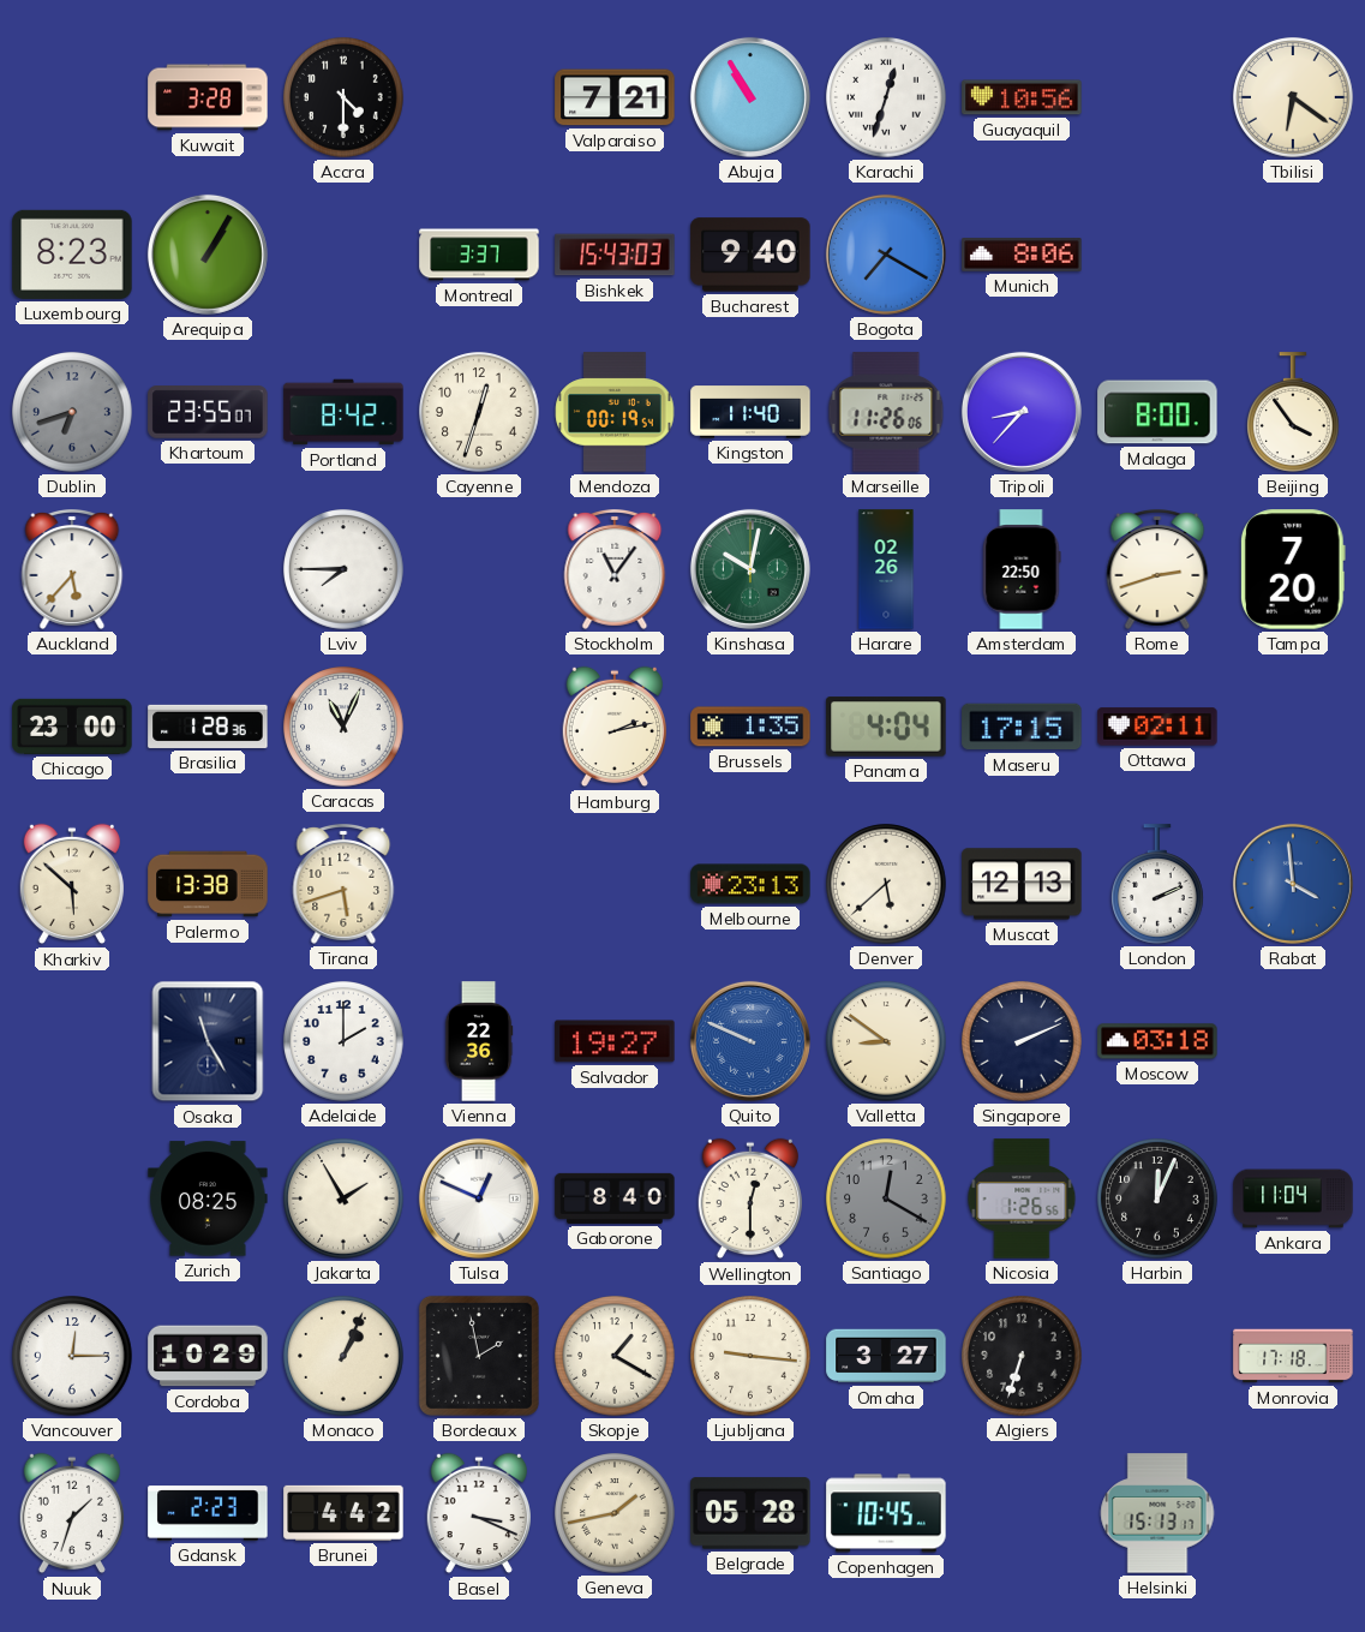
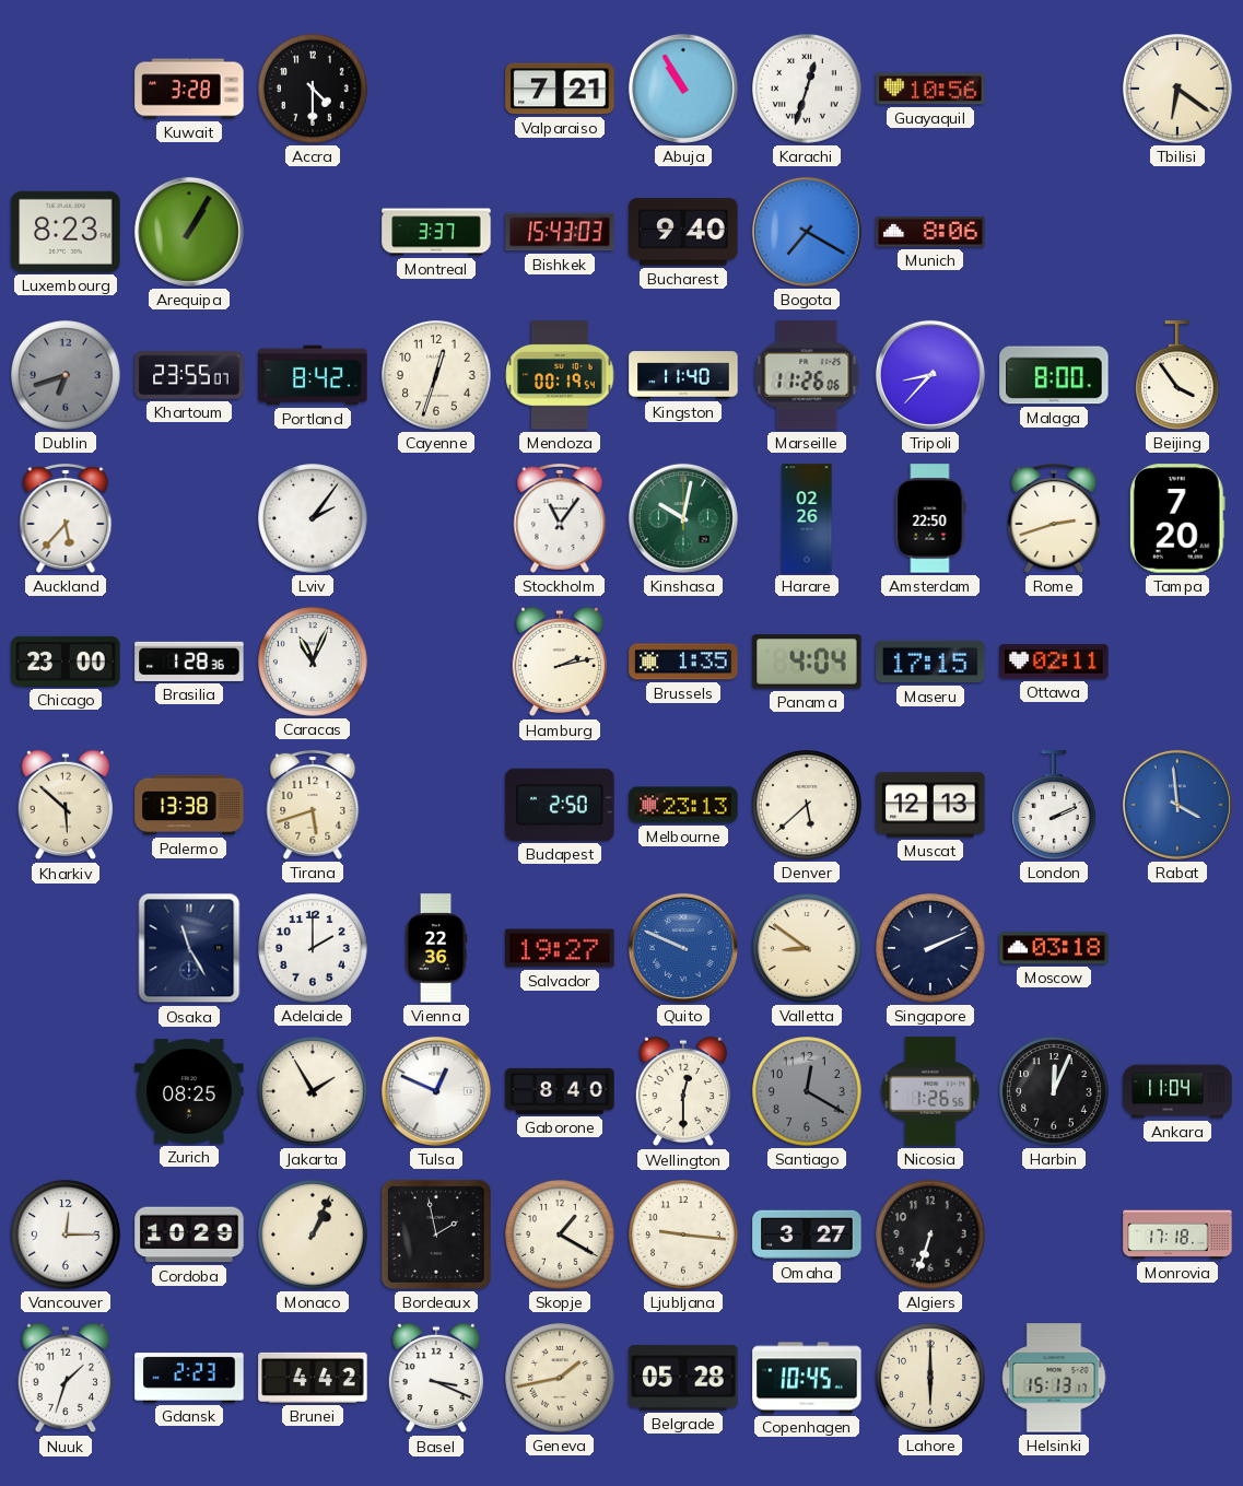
Lviv: 7:45 -> 2:06
Budapest: none -> 2:50
Lahore: none -> 6:00
